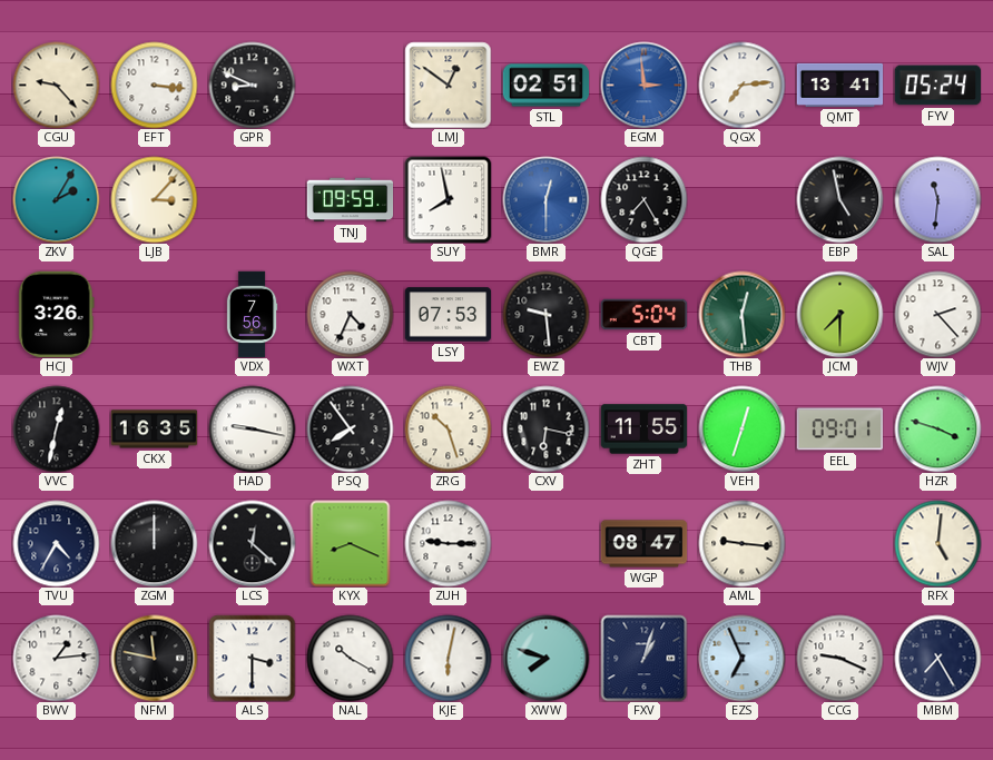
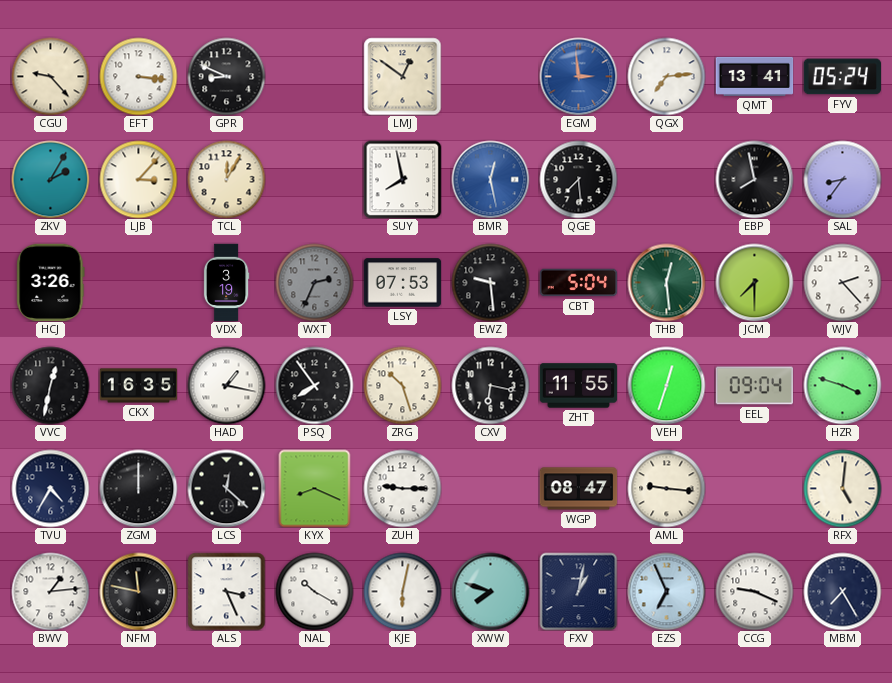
STL: 02:51 -> none
TCL: none -> 12:05
TNJ: 09:59 -> none
BMR: 12:30 -> 12:28
QGE: 7:25 -> 7:29
EBP: 4:58 -> 7:58
SAL: 11:31 -> 8:36
VDX: 7:56 -> 3:19
WXT: 4:34 -> 2:34
WXT dial: white -> grey
HAD: 9:17 -> 1:17
EEL: 09:01 -> 09:04
ALS: 3:30 -> 3:26
FXV: 1:03 -> 1:02
